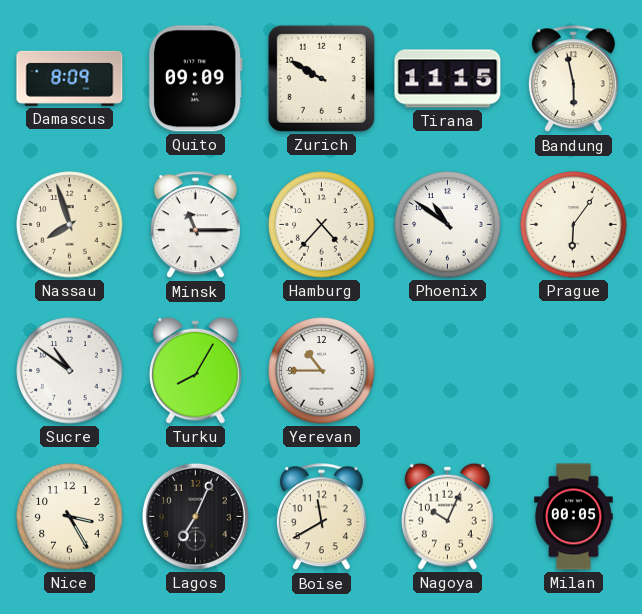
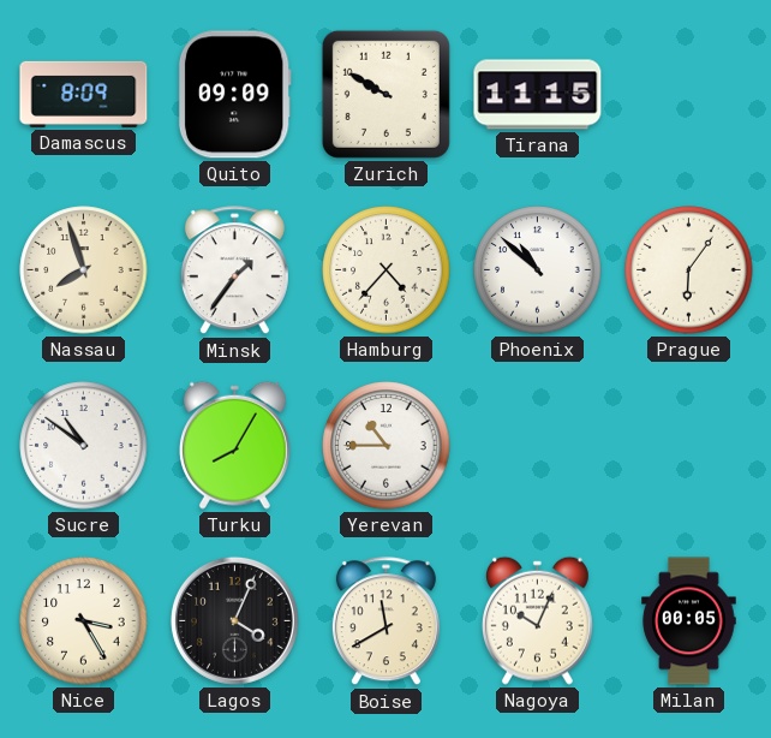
Bandung: 5:58 -> none
Minsk: 11:15 -> 1:36
Phoenix: 10:51 -> 10:52
Lagos: 7:04 -> 4:04
